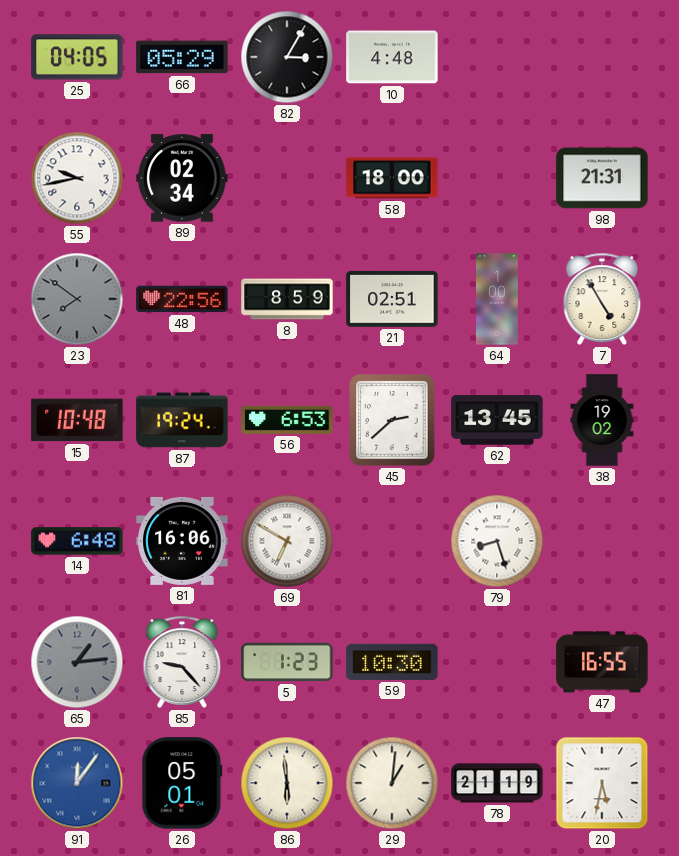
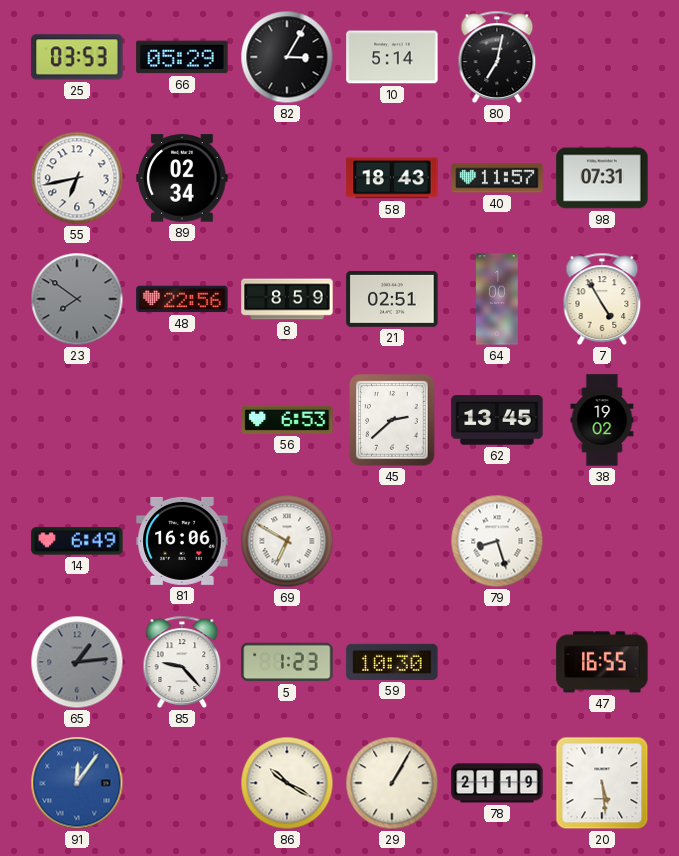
25: 04:05 -> 03:53
10: 4:48 -> 5:14
80: none -> 7:02
55: 9:43 -> 6:43
58: 18:00 -> 18:43
40: none -> 11:57
98: 21:31 -> 07:31
15: 10:48 -> none
87: 19:24 -> none
14: 6:48 -> 6:49
26: 05:01 -> none
86: 5:59 -> 10:20
29: 1:01 -> 1:05
20: 5:32 -> 5:29
